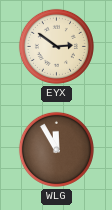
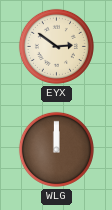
WLG: 11:55 -> 12:00
